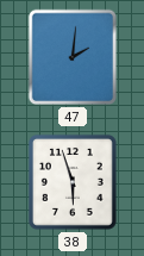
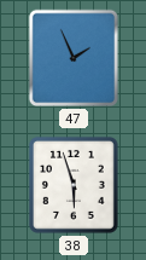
47: 2:01 -> 1:56
